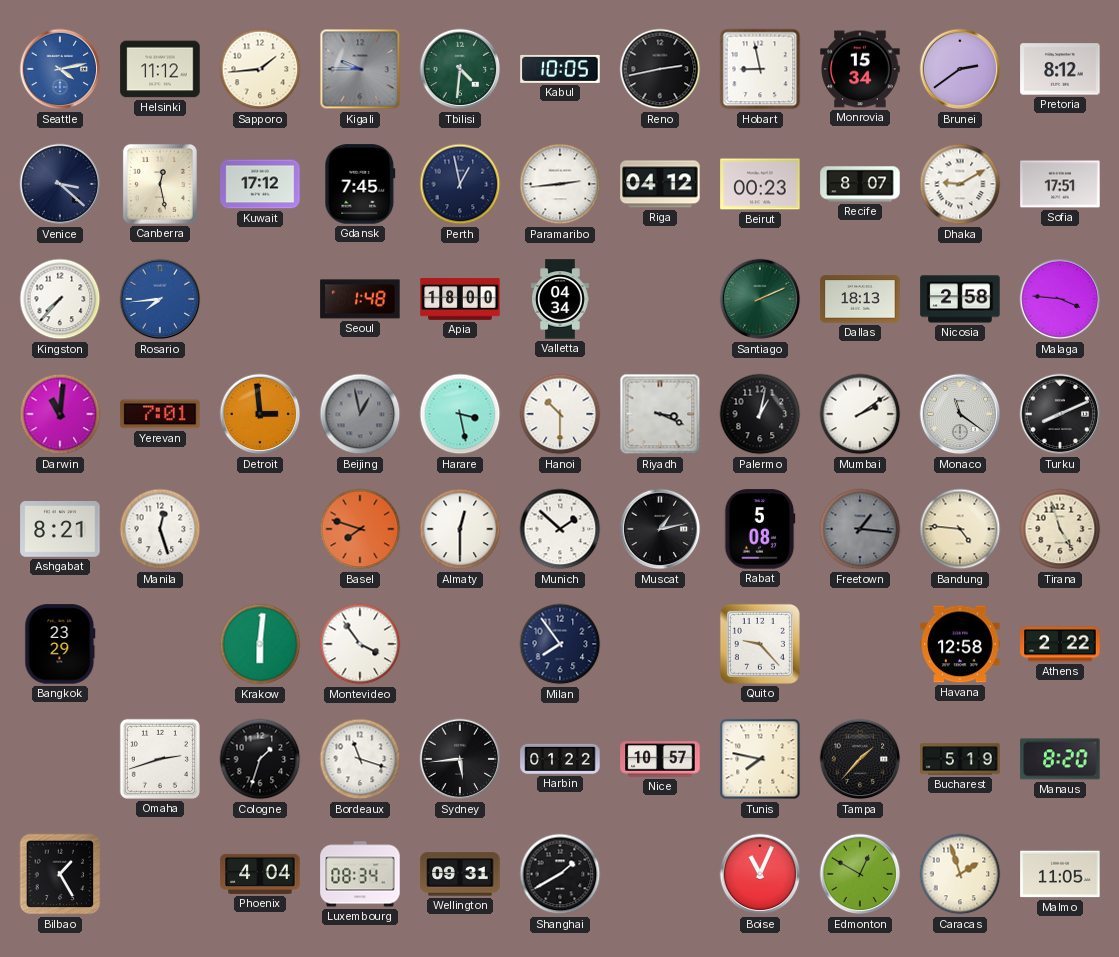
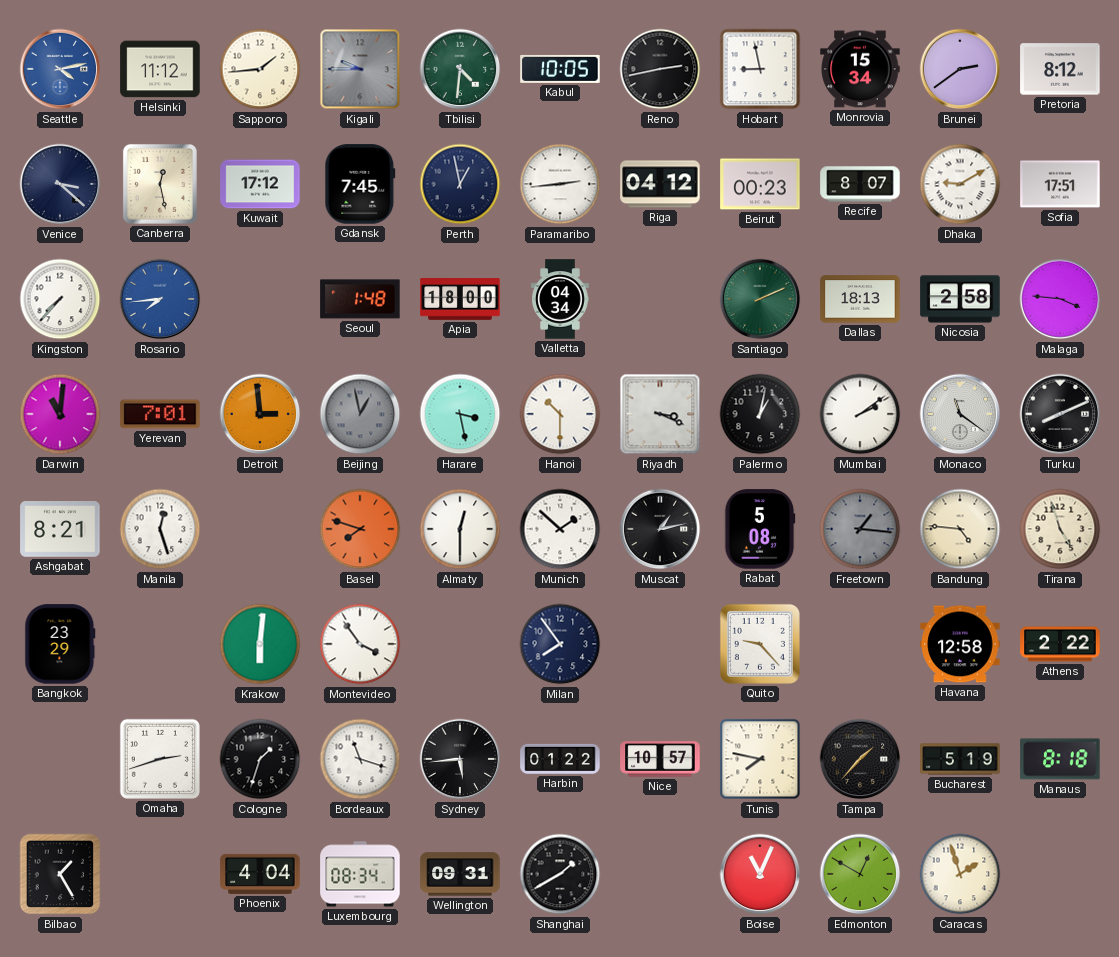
Manaus: 8:20 -> 8:18
Malmo: 11:05 -> none
